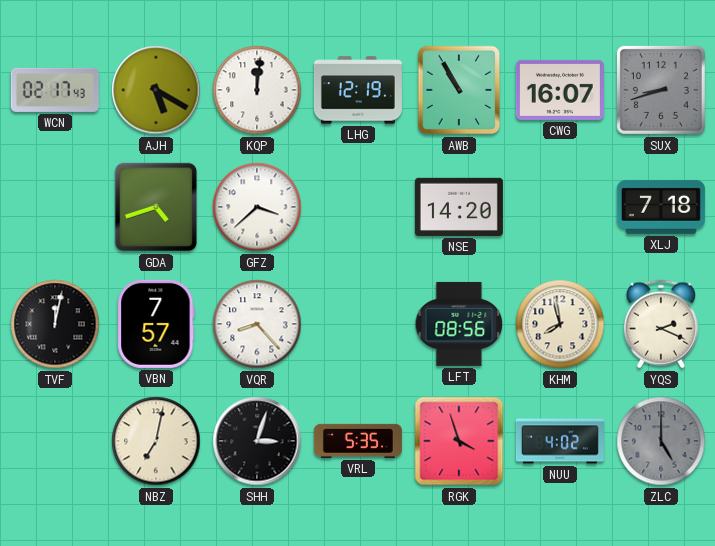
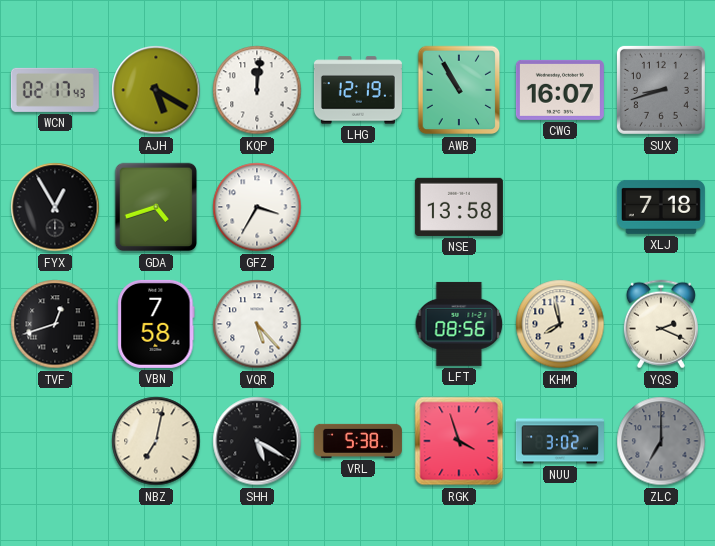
FYX: none -> 12:55
GFZ: 3:38 -> 3:35
NSE: 14:20 -> 13:58
TVF: 12:02 -> 12:42
VBN: 7:57 -> 7:58
VQR: 8:23 -> 5:23
SHH: 3:03 -> 5:20
VRL: 5:35 -> 5:38
NUU: 4:02 -> 3:02
ZLC: 5:00 -> 7:00
